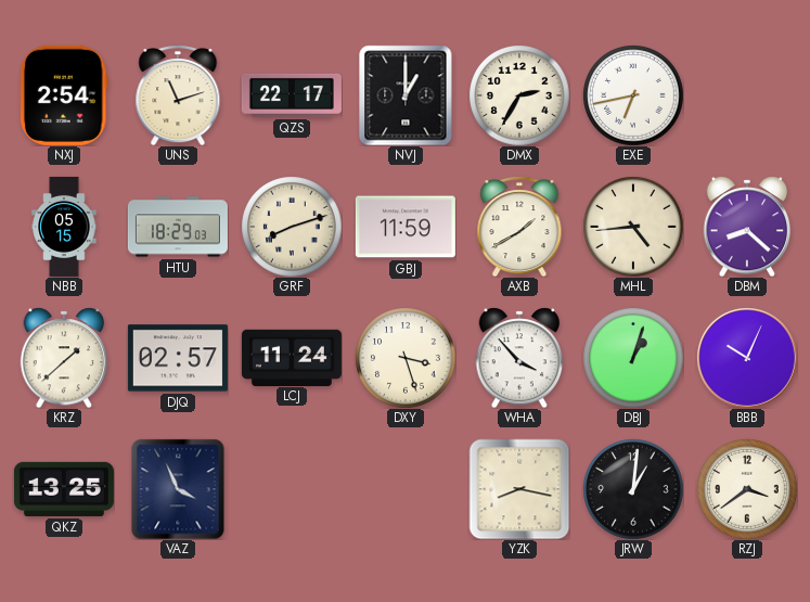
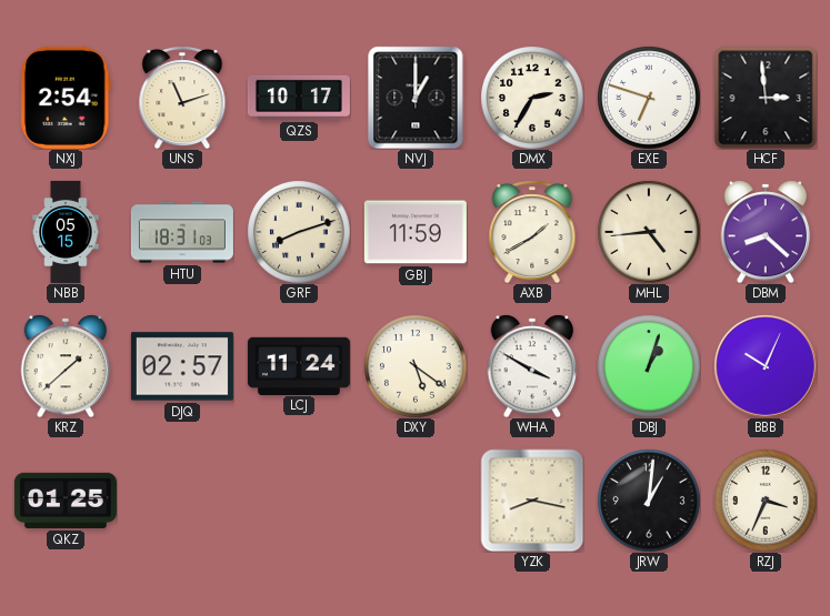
QZS: 22:17 -> 10:17
EXE: 6:43 -> 6:48
HCF: none -> 2:59
HTU: 18:29 -> 18:31
DXY: 3:27 -> 5:21
WHA: 3:53 -> 3:50
QKZ: 13:25 -> 01:25
VAZ: 3:56 -> none
RZJ: 3:39 -> 3:34
